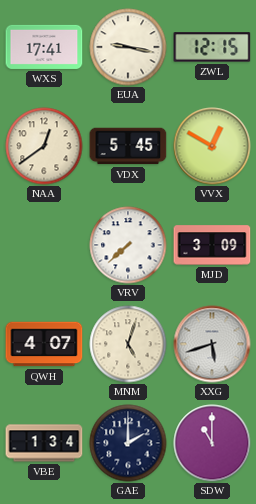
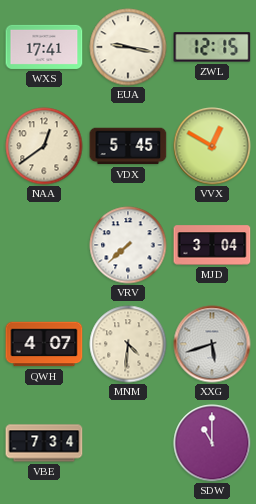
MJD: 3:09 -> 3:04
MNM: 5:03 -> 4:31
VBE: 1:34 -> 7:34
GAE: 2:00 -> none
